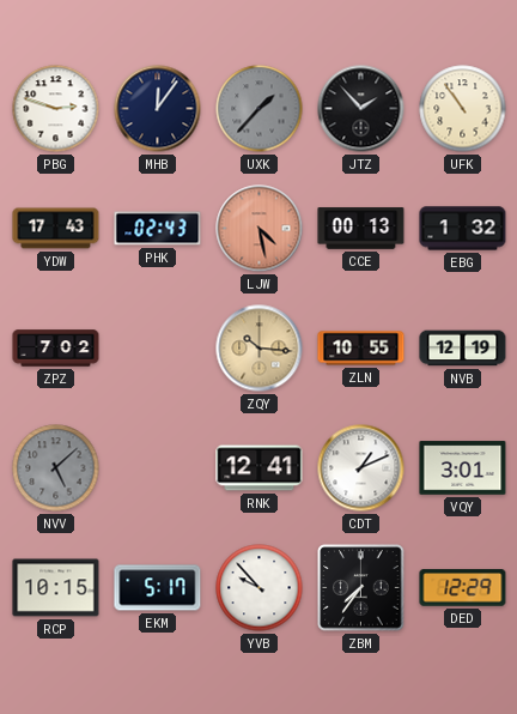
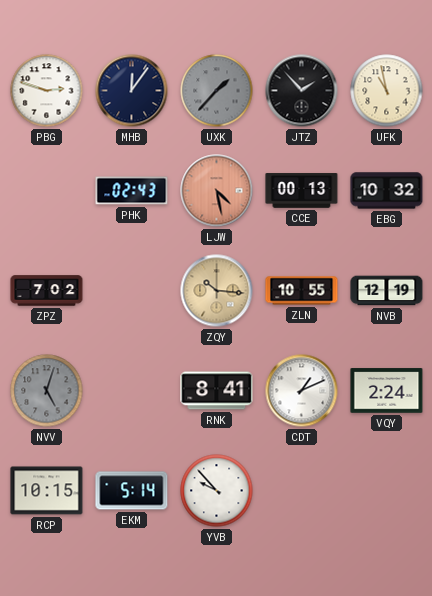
UFK: 10:54 -> 10:58
YDW: 17:43 -> none
EBG: 1:32 -> 10:32
NVV: 5:08 -> 5:03
RNK: 12:41 -> 8:41
VQY: 3:01 -> 2:24
EKM: 5:17 -> 5:14
ZBM: 7:36 -> none
DED: 12:29 -> none
